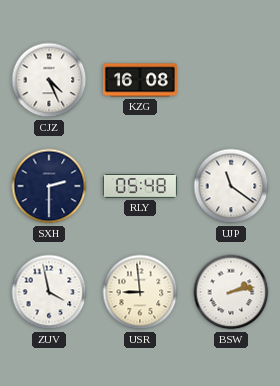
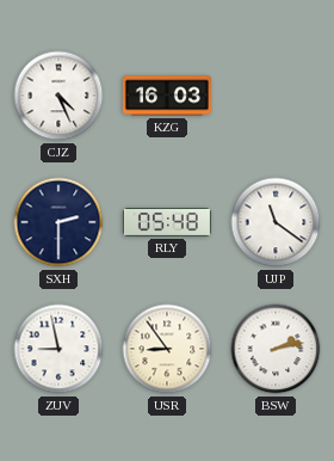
KZG: 16:08 -> 16:03
ZUV: 3:58 -> 8:58
USR: 8:59 -> 8:54
